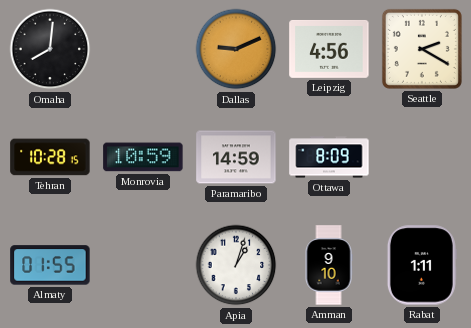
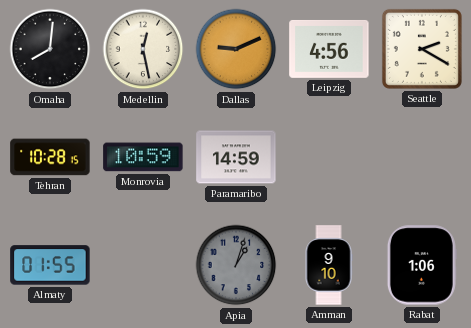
Medellin: none -> 12:28
Ottawa: 8:09 -> none
Apia dial: white -> grey
Rabat: 1:11 -> 1:06
